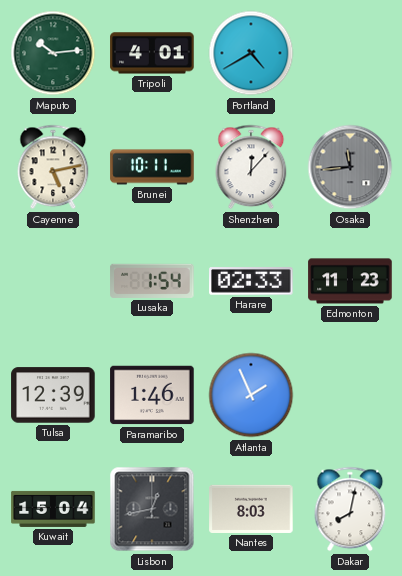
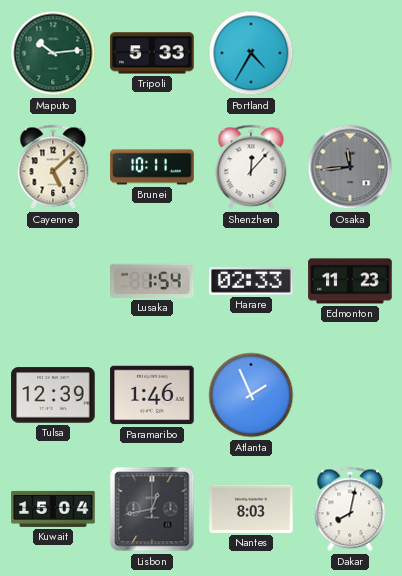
Tripoli: 4:01 -> 5:33
Portland: 4:40 -> 4:35
Cayenne: 5:13 -> 5:08
